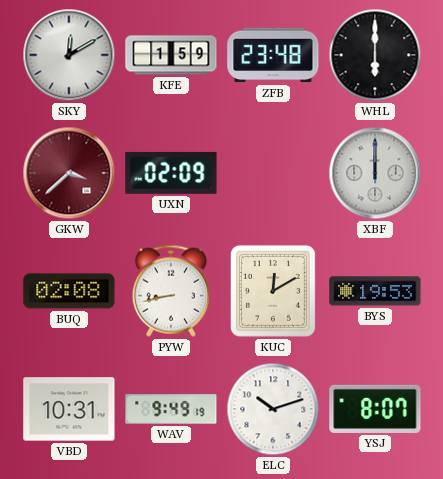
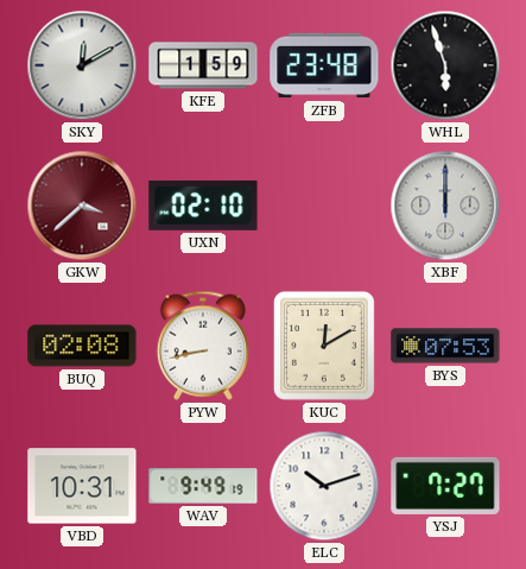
WHL: 6:00 -> 5:57
UXN: 02:09 -> 02:10
BYS: 19:53 -> 07:53
YSJ: 8:07 -> 7:27
